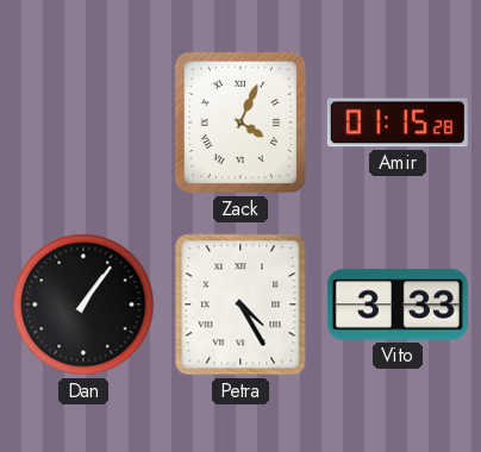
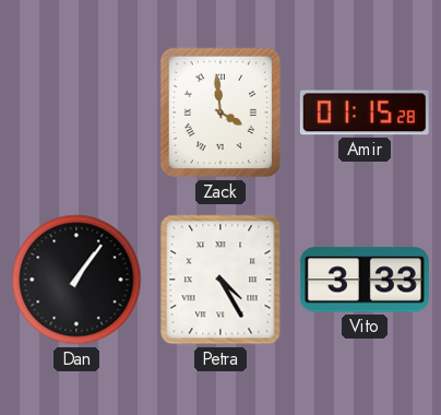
Zack: 4:04 -> 3:59
